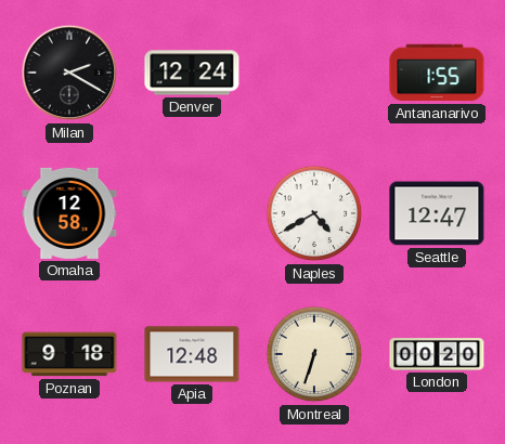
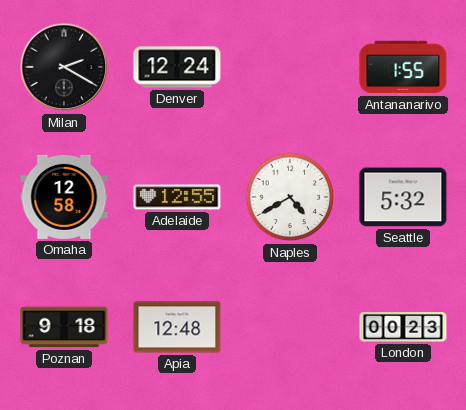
Adelaide: none -> 12:55
Seattle: 12:47 -> 5:32
Montreal: 6:33 -> none
London: 00:20 -> 00:23
